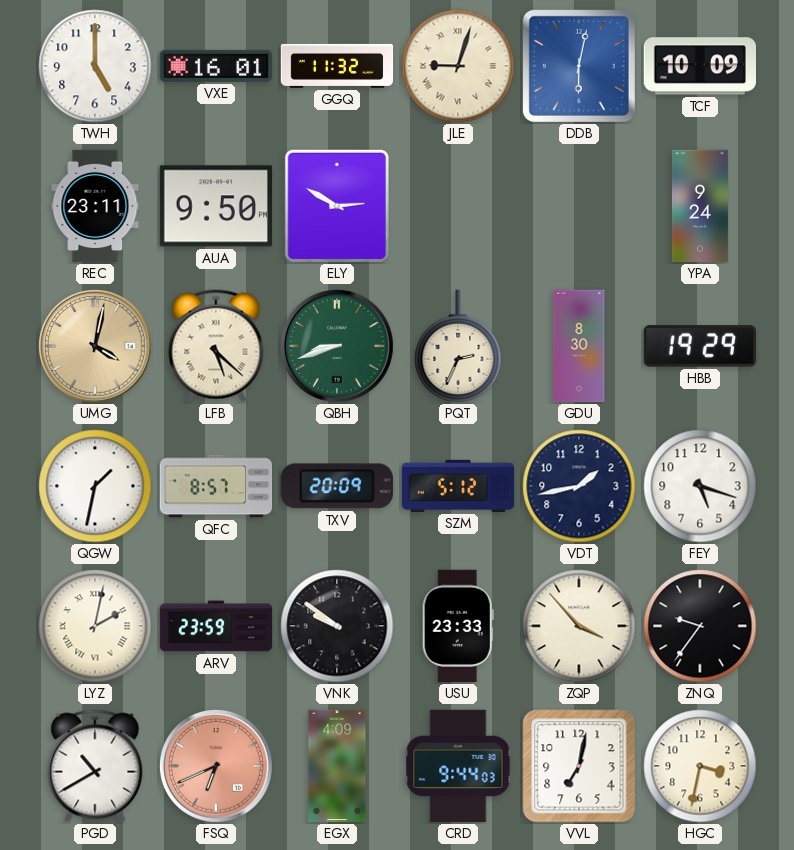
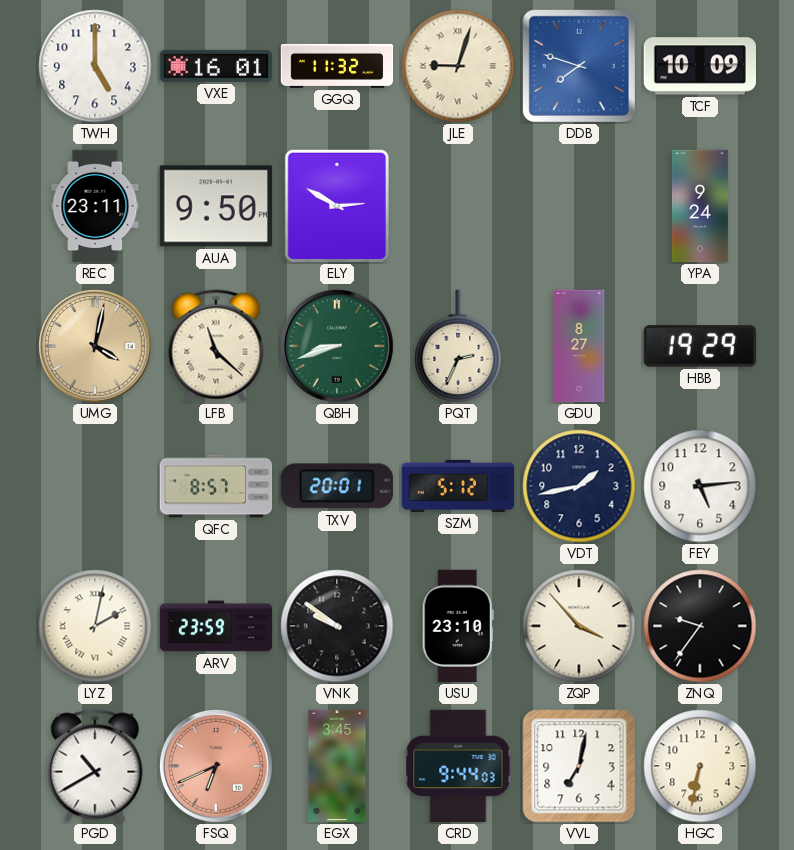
DDB: 6:02 -> 7:48
LFB: 5:22 -> 11:22
GDU: 8:30 -> 8:27
QGW: 1:32 -> none
TXV: 20:09 -> 20:01
FEY: 5:18 -> 5:14
USU: 23:33 -> 23:10
EGX: 4:09 -> 3:45
HGC: 3:32 -> 6:32
